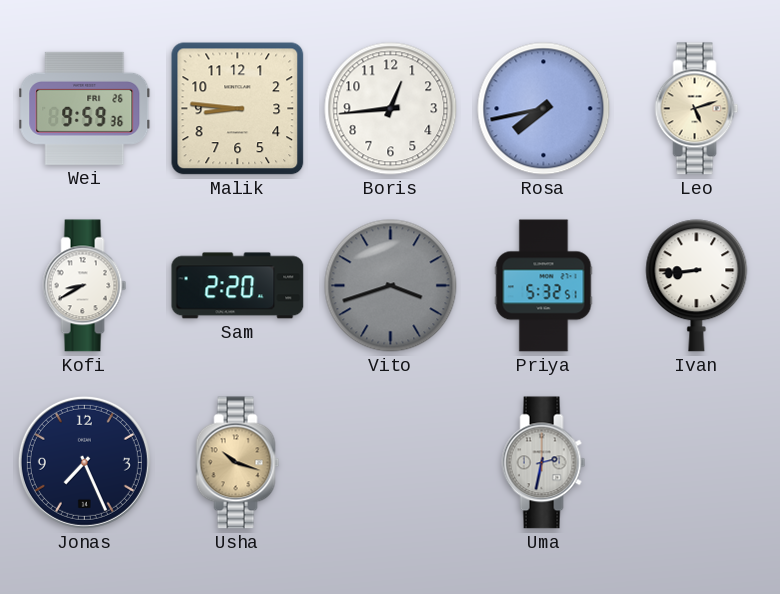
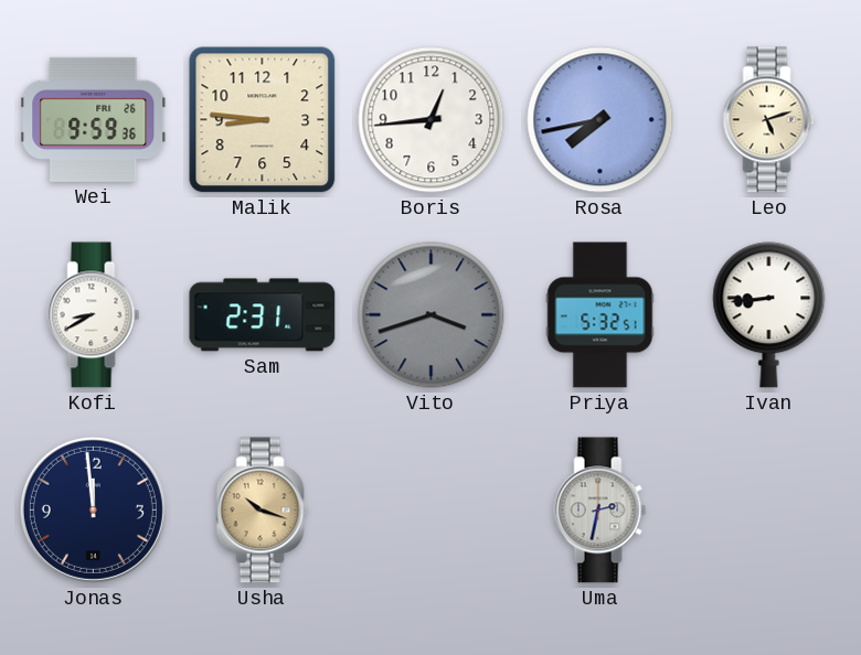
Sam: 2:20 -> 2:31
Jonas: 7:26 -> 11:59
